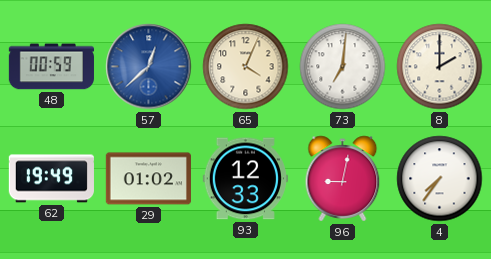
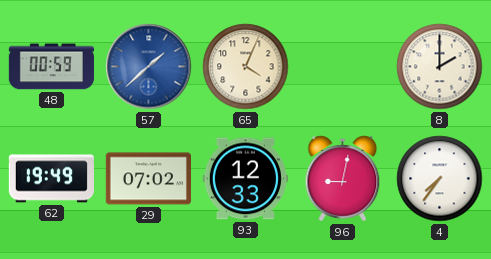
57: 12:38 -> 1:38
73: 7:01 -> none
29: 01:02 -> 07:02
